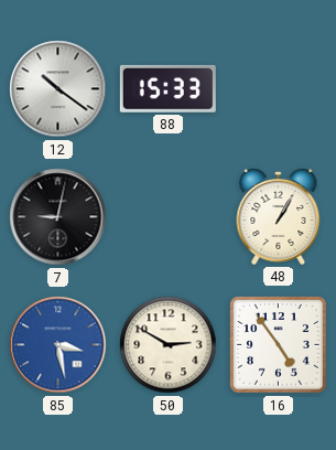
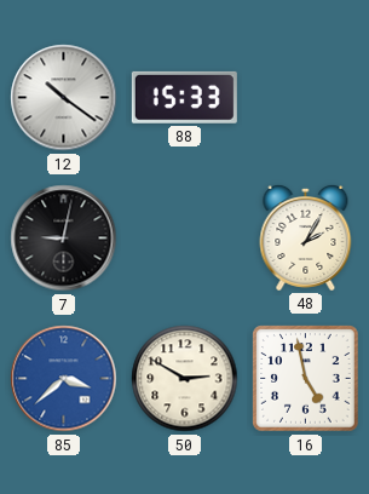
48: 1:05 -> 2:05
85: 3:28 -> 3:38
16: 4:54 -> 4:58
